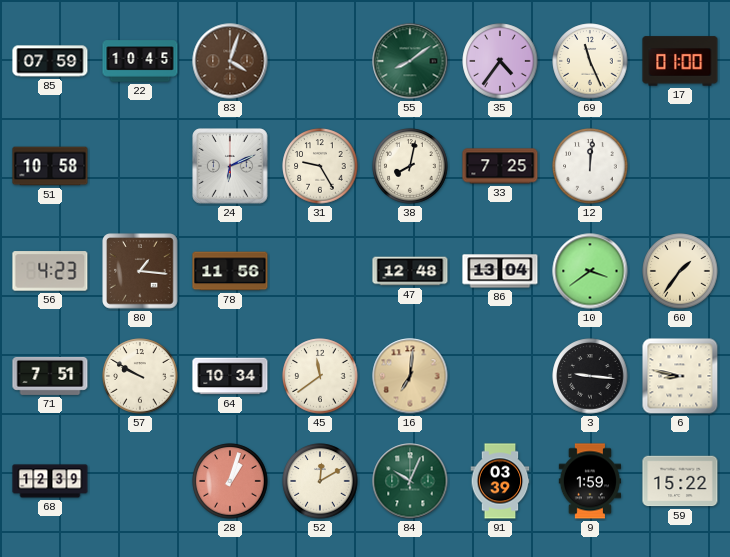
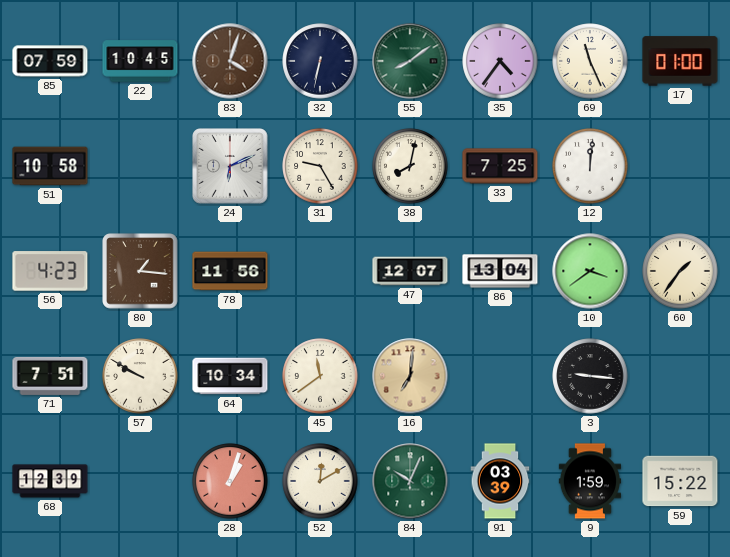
32: none -> 6:32
47: 12:48 -> 12:07
6: 8:47 -> none
